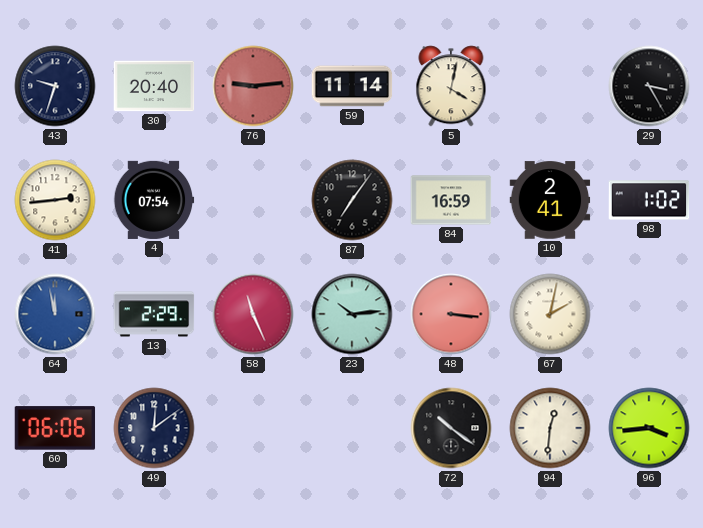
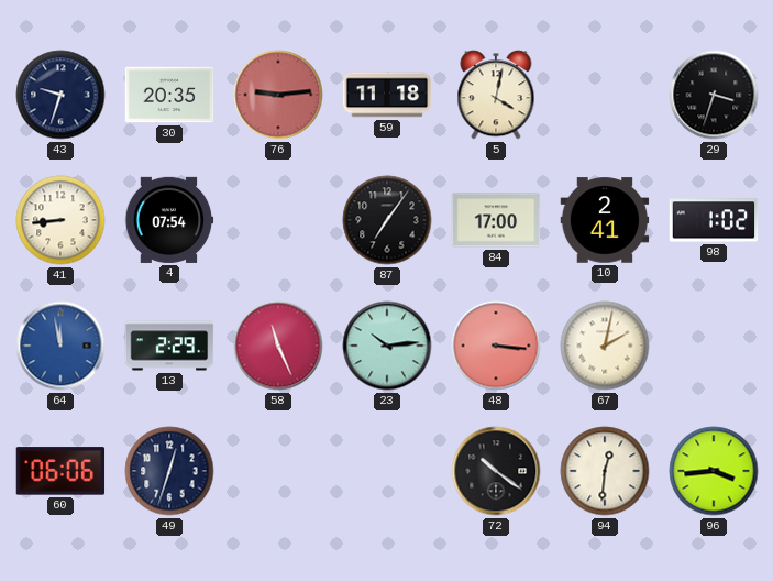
30: 20:40 -> 20:35
59: 11:14 -> 11:18
29: 3:25 -> 3:33
41: 2:44 -> 8:44
84: 16:59 -> 17:00
49: 12:09 -> 12:33
